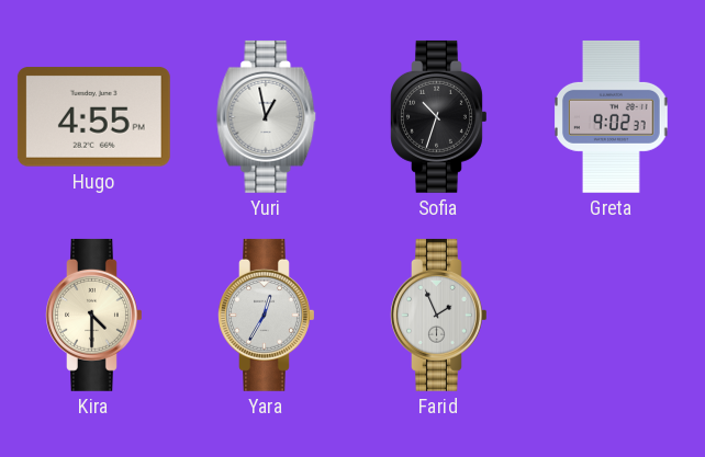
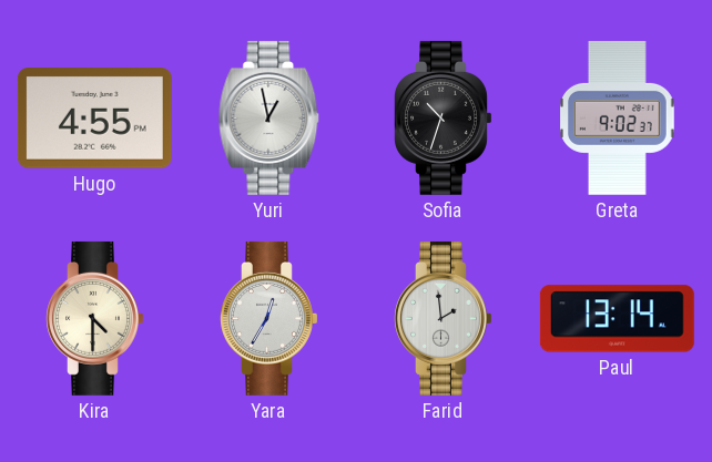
Farid: 1:56 -> 1:59
Paul: none -> 13:14
